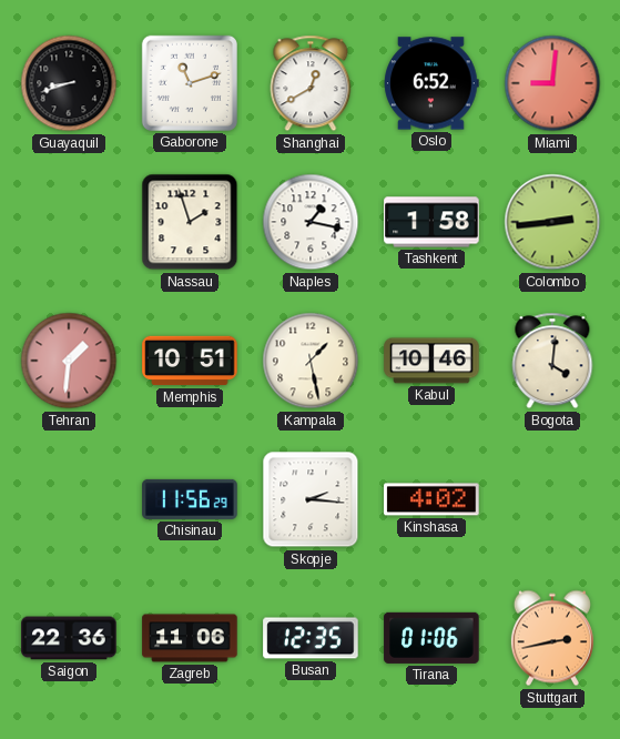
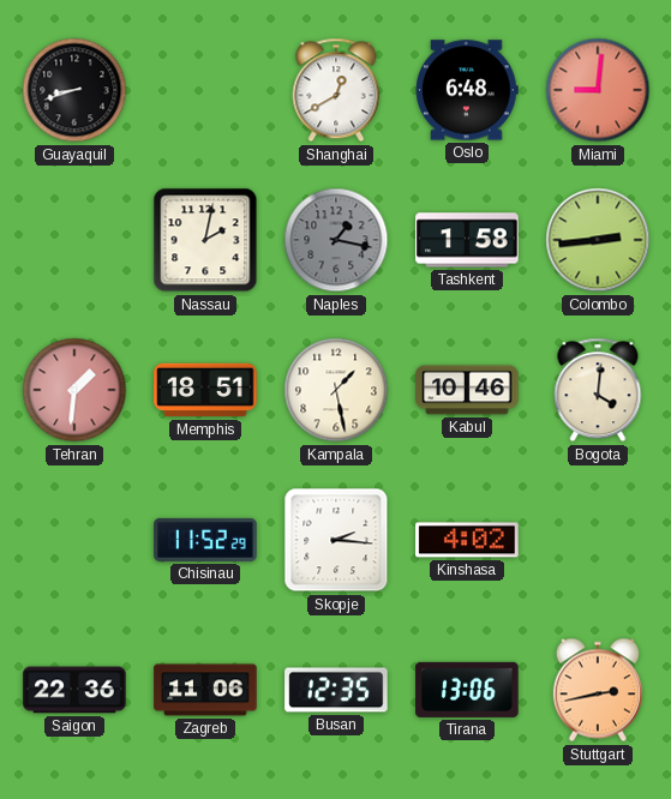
Gaborone: 11:12 -> none
Oslo: 6:52 -> 6:48
Nassau: 1:57 -> 2:02
Naples dial: white -> grey
Memphis: 10:51 -> 18:51
Chisinau: 11:56 -> 11:52
Tirana: 01:06 -> 13:06
